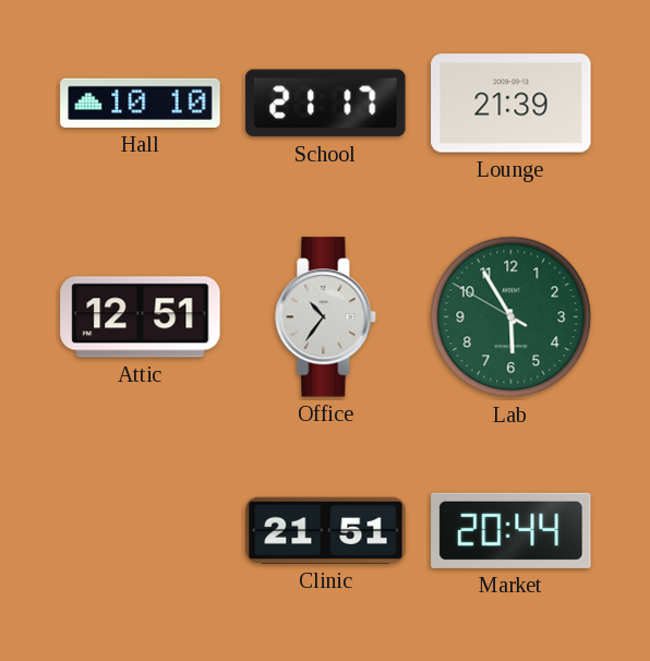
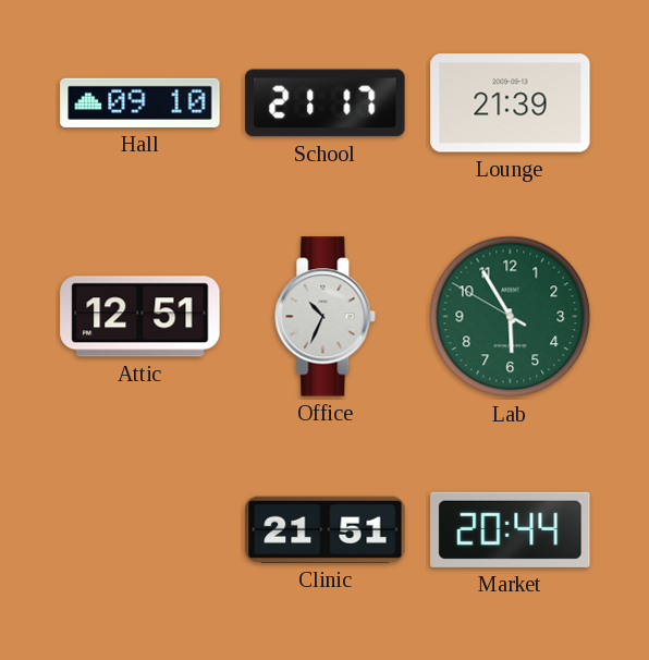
Hall: 10:10 -> 09:10
Office: 10:36 -> 10:34
